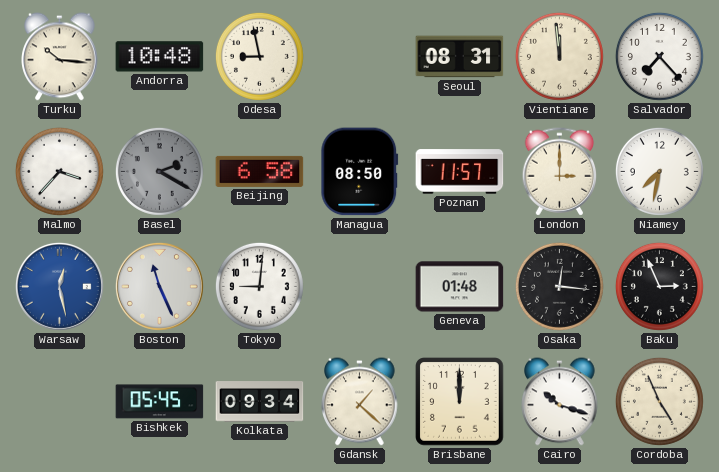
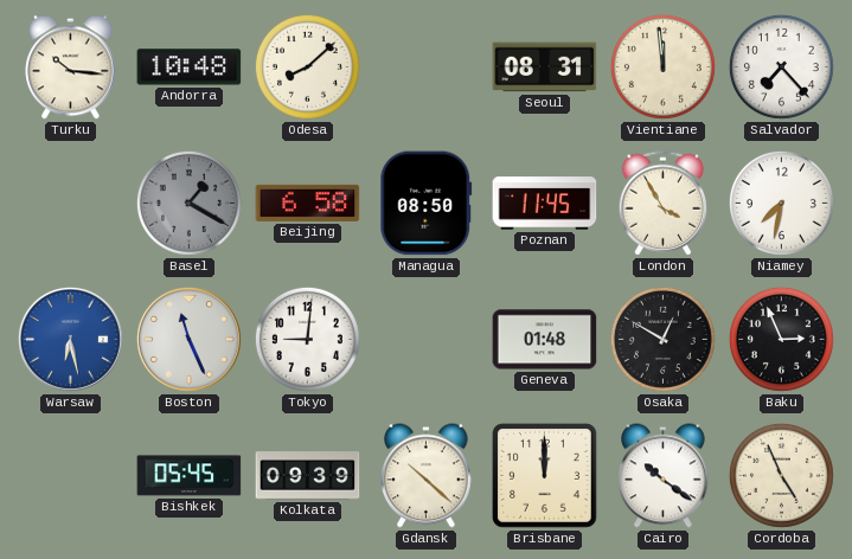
Odesa: 8:58 -> 8:08
Malmo: 3:37 -> none
Basel: 2:20 -> 1:20
Poznan: 11:57 -> 11:45
London: 3:00 -> 3:55
Warsaw: 12:28 -> 6:28
Osaka: 12:16 -> 12:50
Kolkata: 09:34 -> 09:39
Gdansk: 1:22 -> 10:22
Cairo: 10:18 -> 10:21
